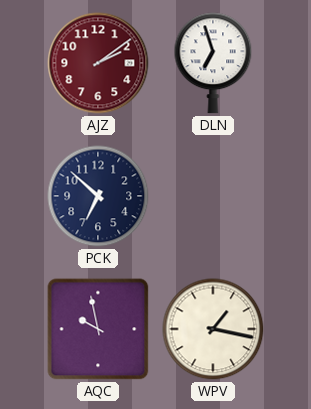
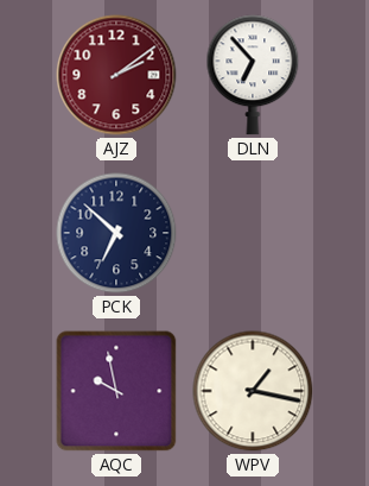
DLN: 6:57 -> 6:53
